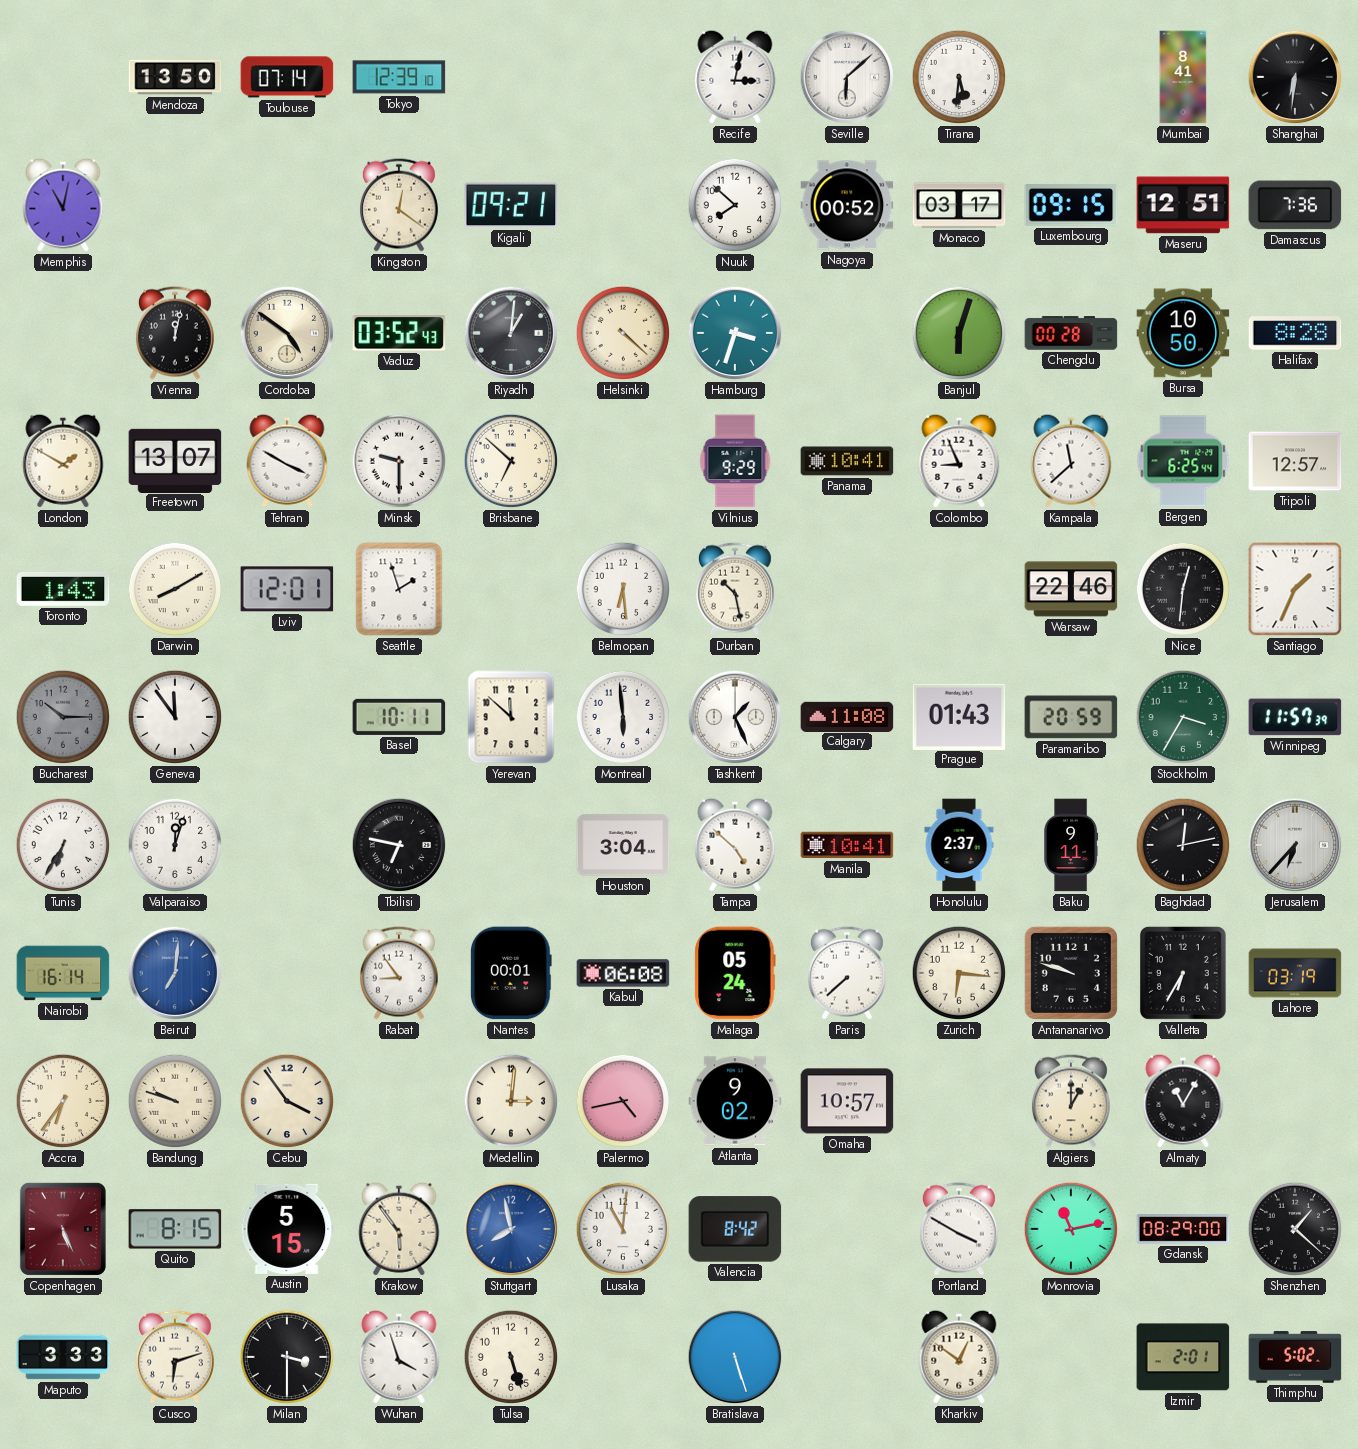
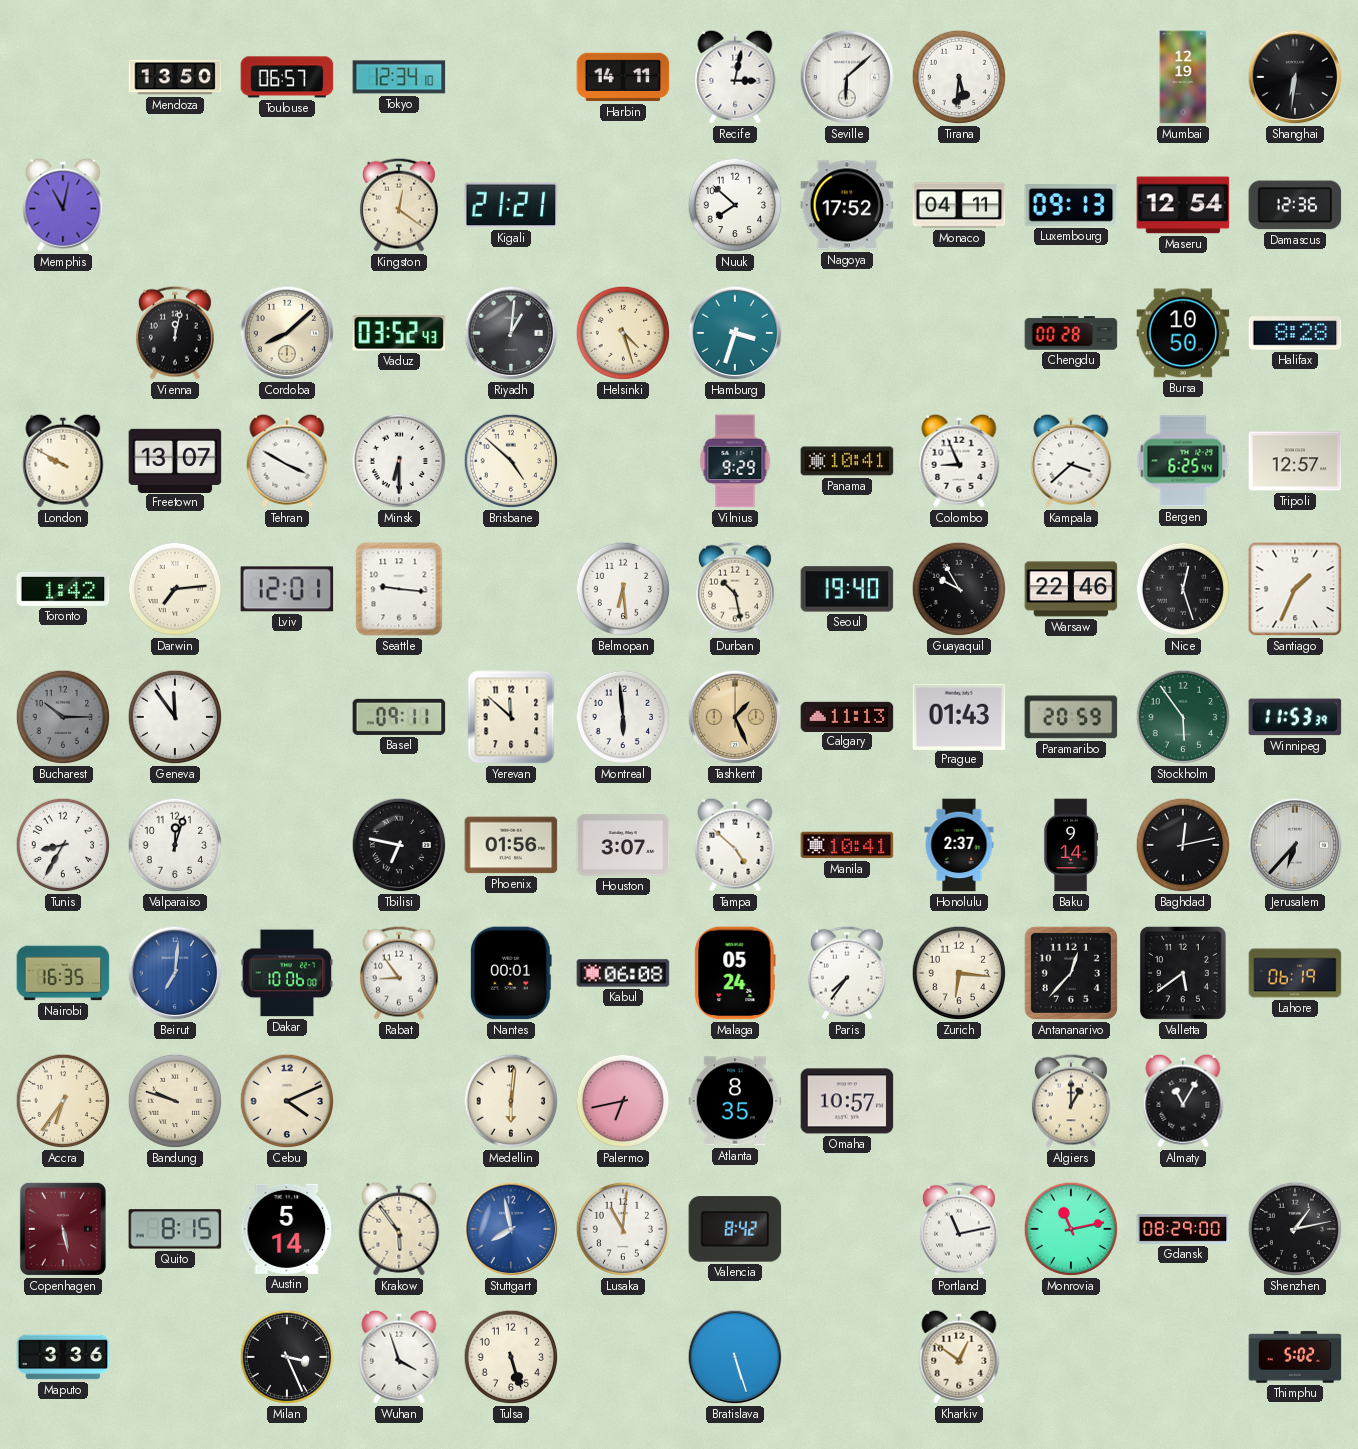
Toulouse: 07:14 -> 06:57
Tokyo: 12:39 -> 12:34
Harbin: none -> 14:11
Mumbai: 8:41 -> 12:19
Kigali: 09:21 -> 21:21
Nagoya: 00:52 -> 17:52
Monaco: 03:17 -> 04:11
Luxembourg: 09:15 -> 09:13
Maseru: 12:51 -> 12:54
Damascus: 7:36 -> 12:36
Cordoba: 4:51 -> 8:08
Helsinki: 4:22 -> 4:27
Banjul: 6:03 -> none
London: 1:50 -> 9:50
Minsk: 9:30 -> 6:30
Brisbane: 6:52 -> 4:52
Kampala: 11:38 -> 3:38
Toronto: 1:43 -> 1:42
Darwin: 8:10 -> 7:14
Seattle: 1:57 -> 9:16
Seoul: none -> 19:40
Guayaquil: none -> 9:55
Nice: 12:31 -> 12:27
Basel: 10:11 -> 09:11
Tashkent dial: white -> champagne
Calgary: 11:08 -> 11:13
Stockholm: 3:35 -> 5:54
Winnipeg: 11:57 -> 11:53
Tunis: 6:35 -> 8:35
Phoenix: none -> 01:56
Houston: 3:04 -> 3:07
Baku: 9:11 -> 9:14
Nairobi: 16:14 -> 16:35
Dakar: none -> 10:06
Paris: 7:38 -> 7:36
Antananarivo: 9:48 -> 12:37
Valletta: 6:35 -> 5:39
Lahore: 03:19 -> 06:19
Cebu: 3:54 -> 4:11
Medellin: 3:01 -> 6:01
Palermo: 4:43 -> 6:43
Atlanta: 9:02 -> 8:35
Copenhagen: 5:26 -> 5:28
Austin: 5:15 -> 5:14
Portland: 3:50 -> 11:13
Shenzhen: 1:22 -> 1:13
Maputo: 3:33 -> 3:36
Cusco: 6:12 -> none
Milan: 3:30 -> 3:26
Izmir: 2:01 -> none
